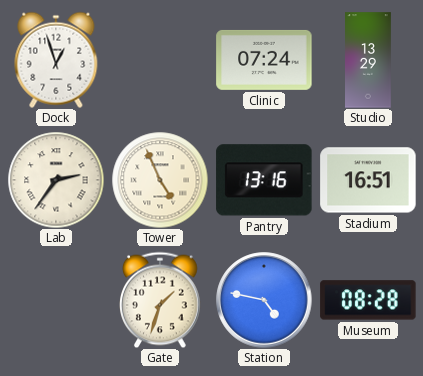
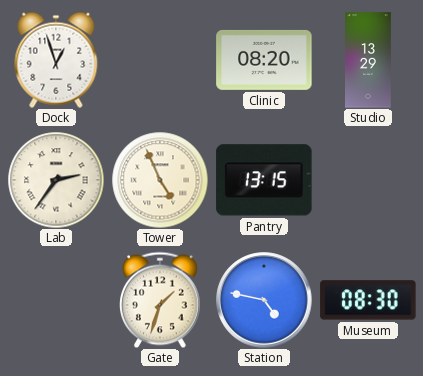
Clinic: 07:24 -> 08:20
Pantry: 13:16 -> 13:15
Stadium: 16:51 -> none
Museum: 08:28 -> 08:30
